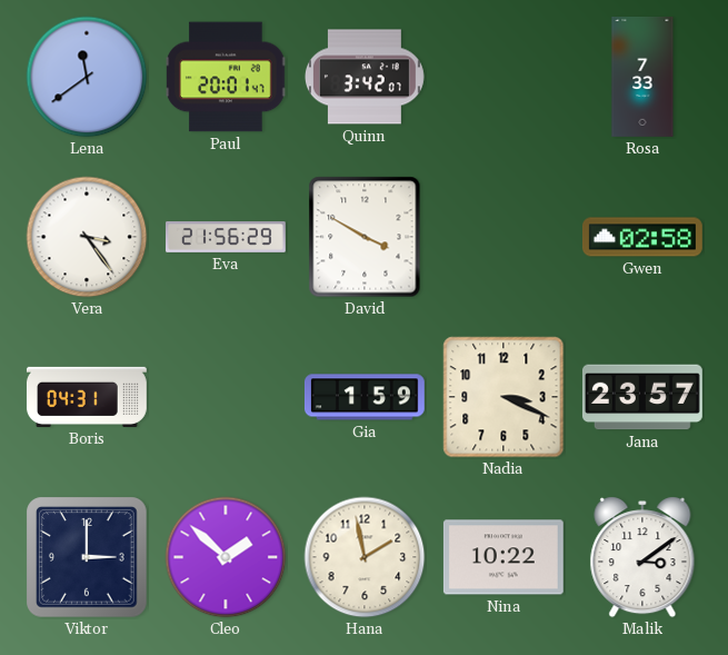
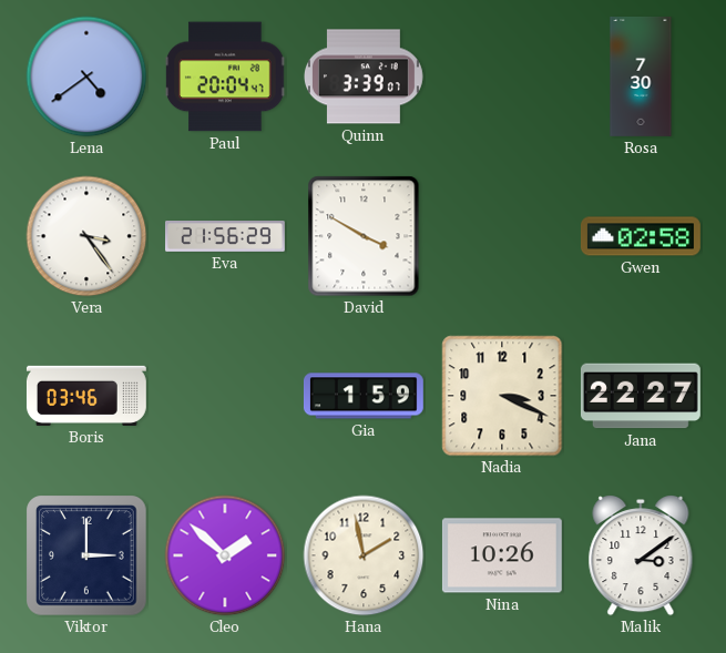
Lena: 11:39 -> 4:39
Paul: 20:01 -> 20:04
Quinn: 3:42 -> 3:39
Rosa: 7:33 -> 7:30
Boris: 04:31 -> 03:46
Jana: 23:57 -> 22:27
Nina: 10:22 -> 10:26
